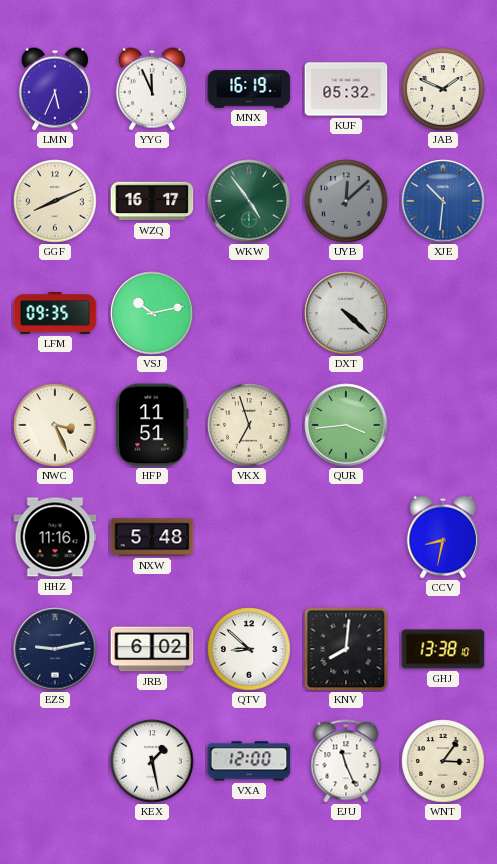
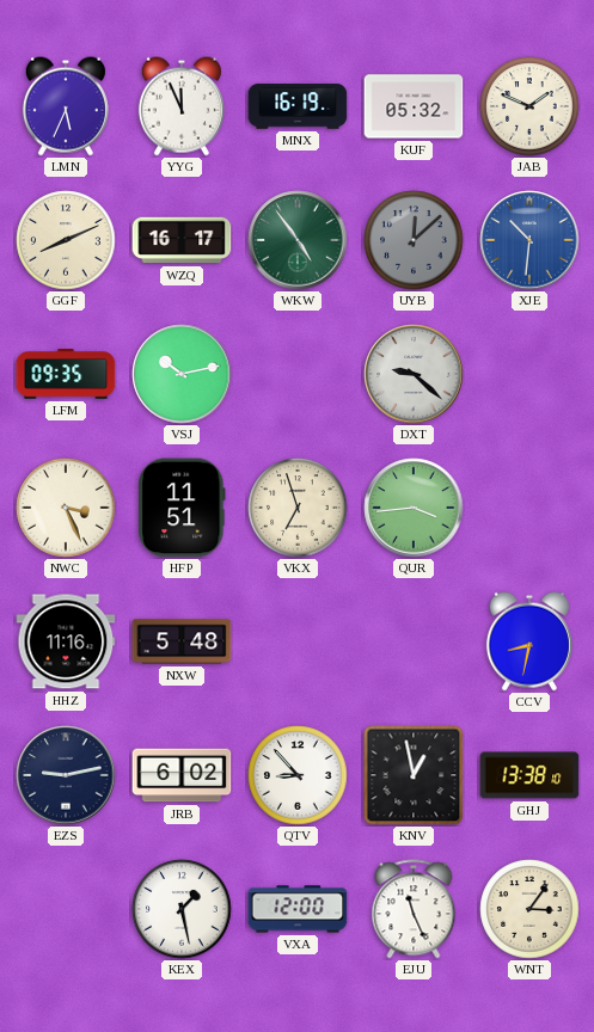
DXT: 4:22 -> 9:22
QTV: 8:52 -> 8:53
KNV: 8:01 -> 12:58
